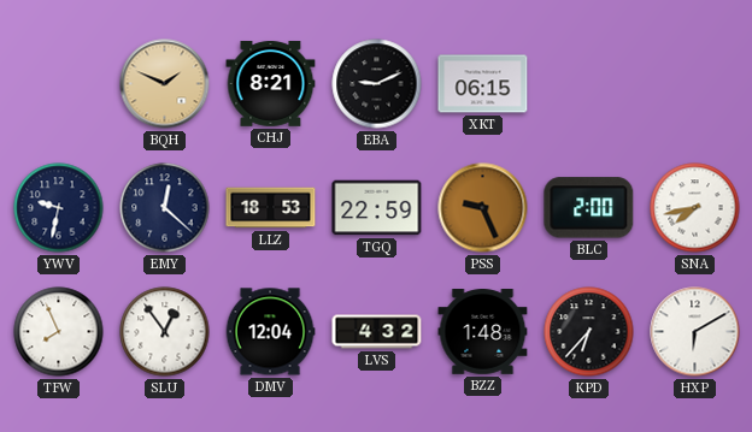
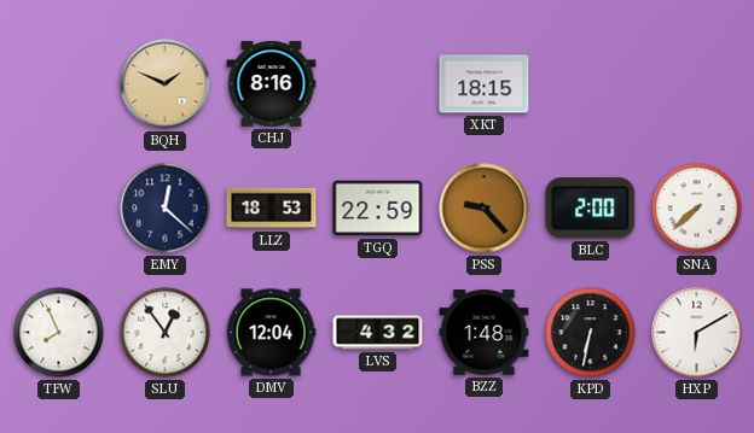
CHJ: 8:21 -> 8:16
EBA: 9:11 -> none
XKT: 06:15 -> 18:15
YWV: 9:32 -> none
PSS: 9:26 -> 9:23
SNA: 7:43 -> 7:38
KPD: 6:37 -> 6:32
